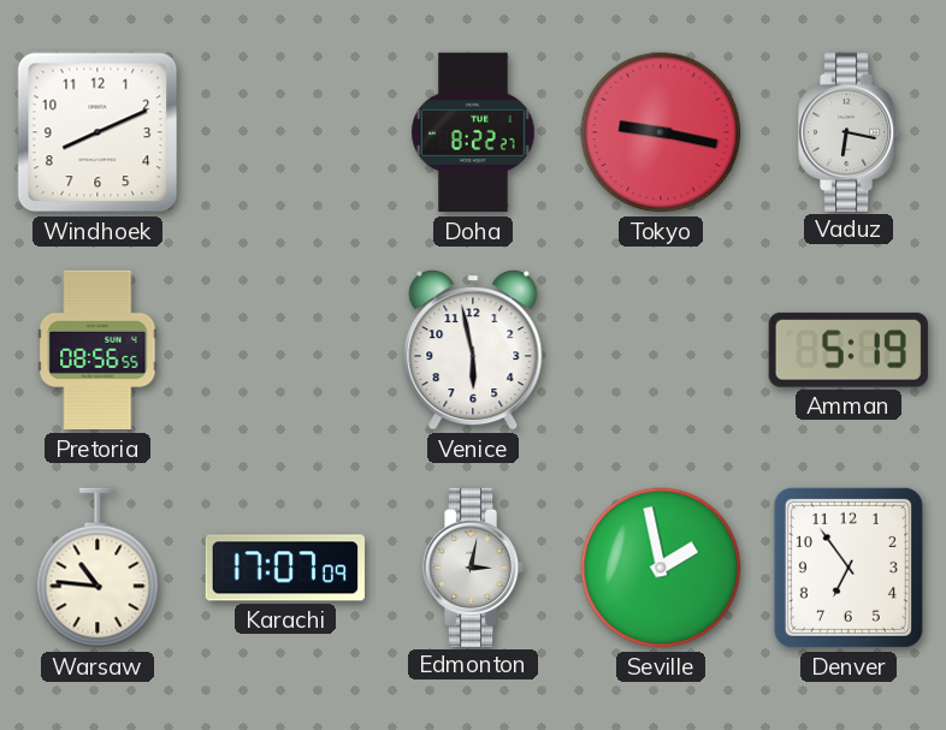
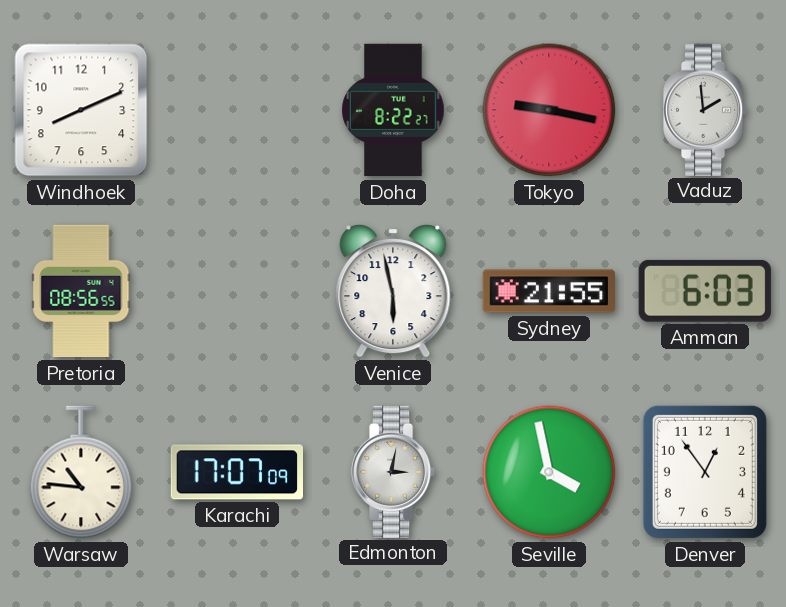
Vaduz: 6:17 -> 1:59
Sydney: none -> 21:55
Amman: 5:19 -> 6:03
Seville: 1:58 -> 3:58
Denver: 6:54 -> 12:54
